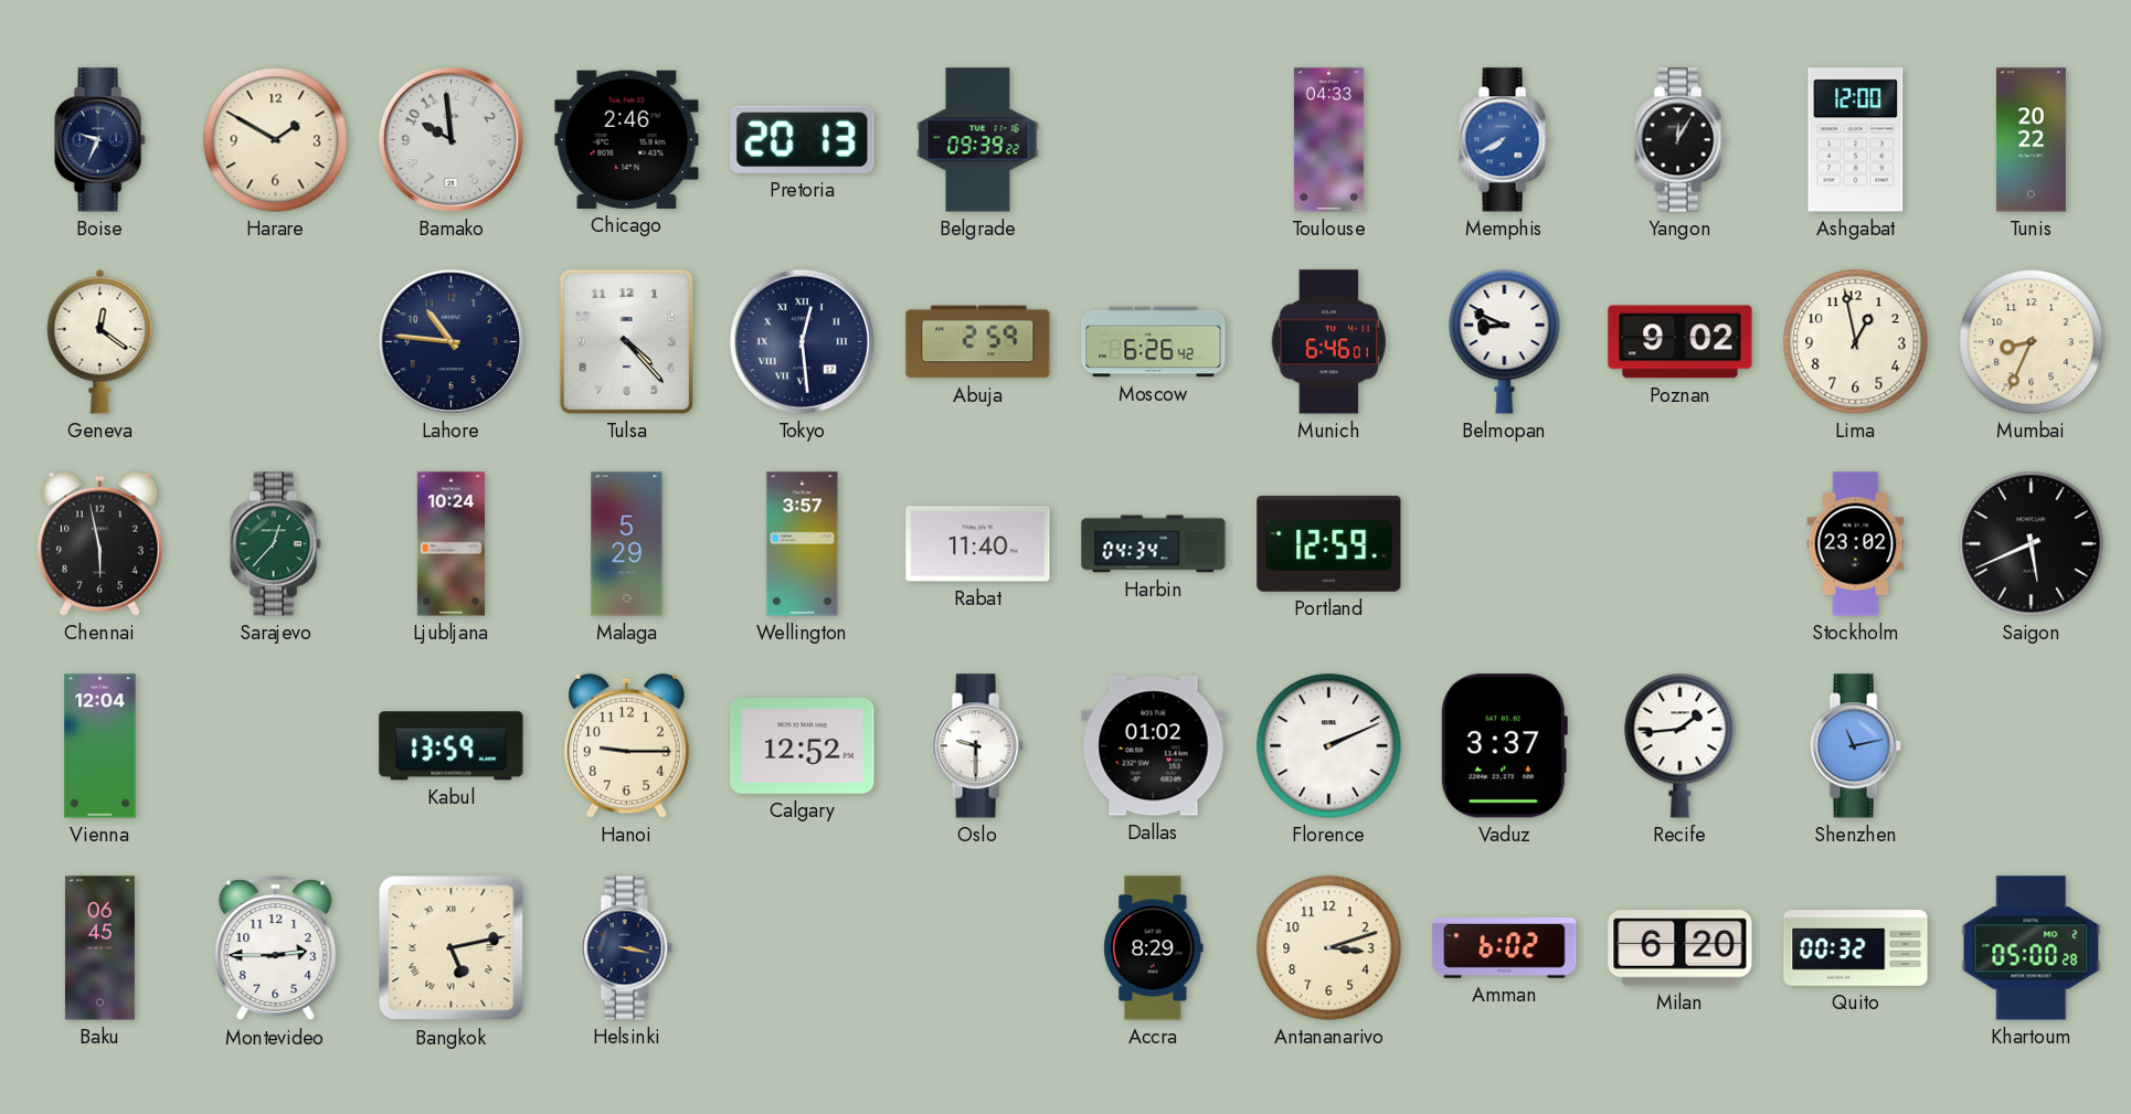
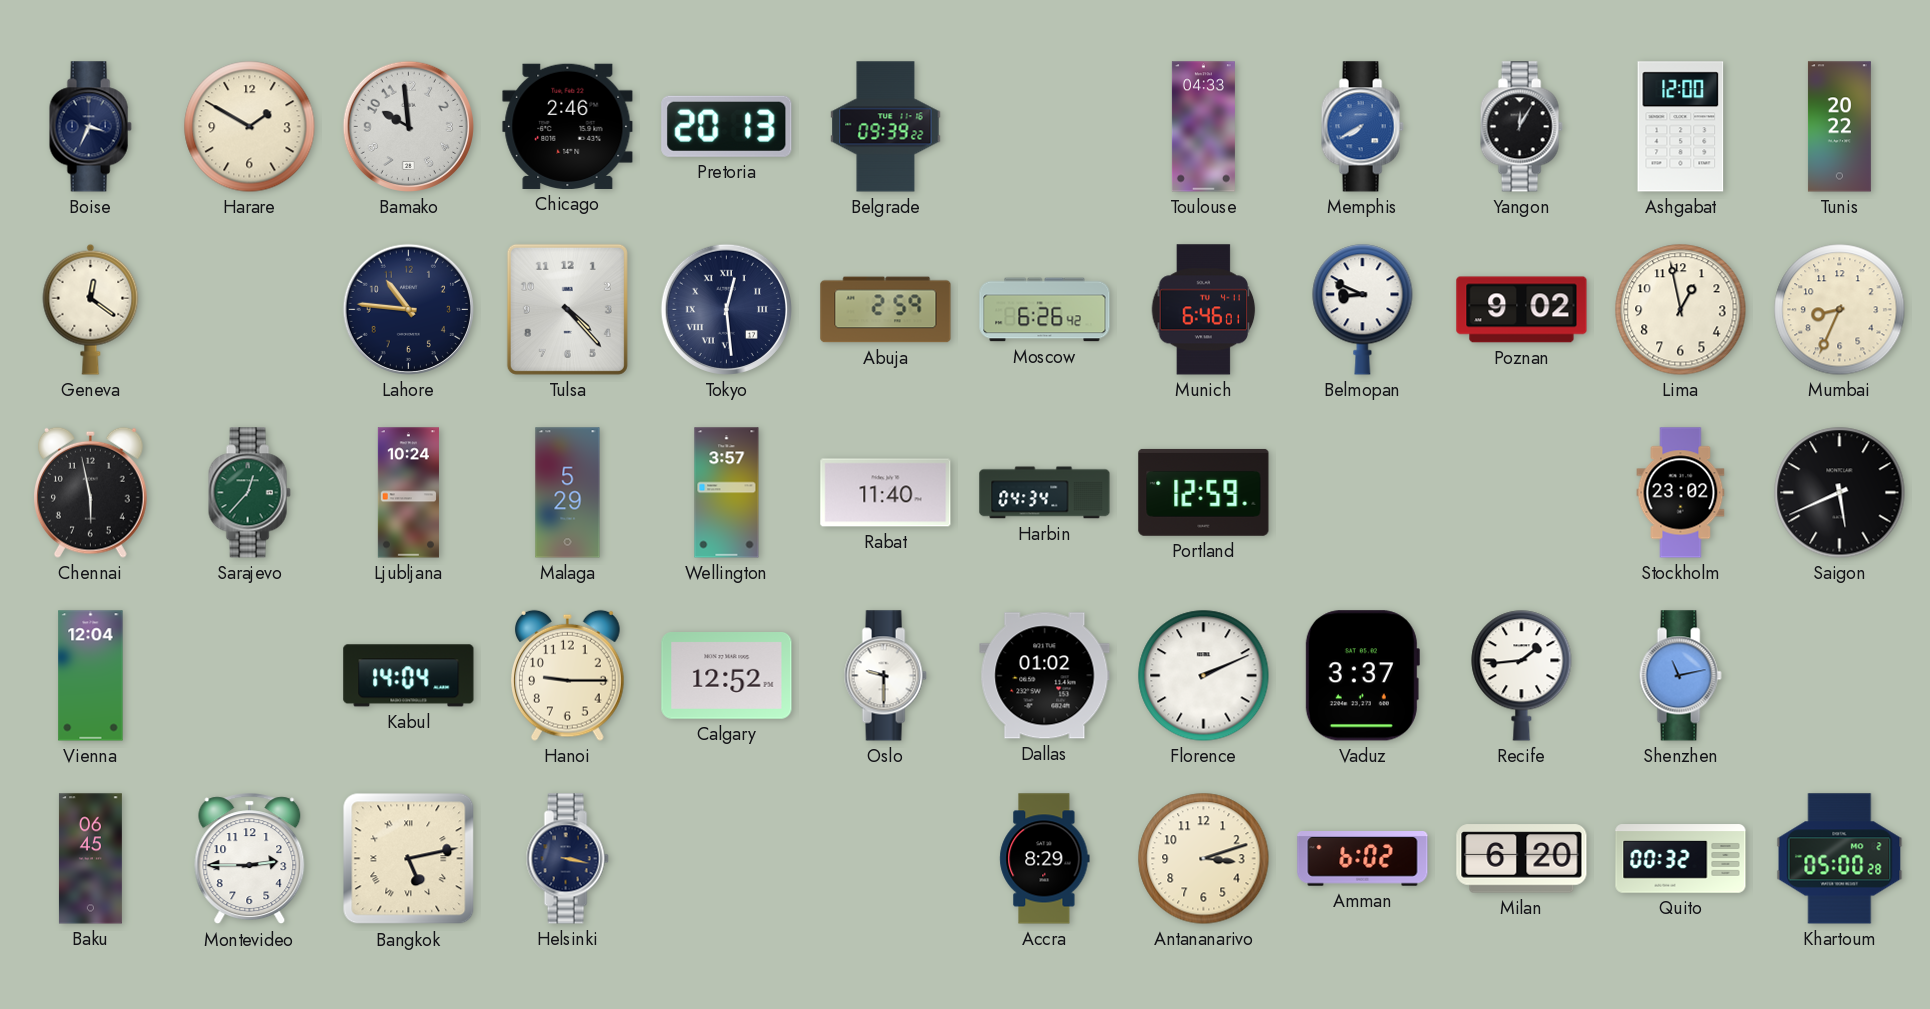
Boise: 9:34 -> 3:34
Kabul: 13:59 -> 14:04
